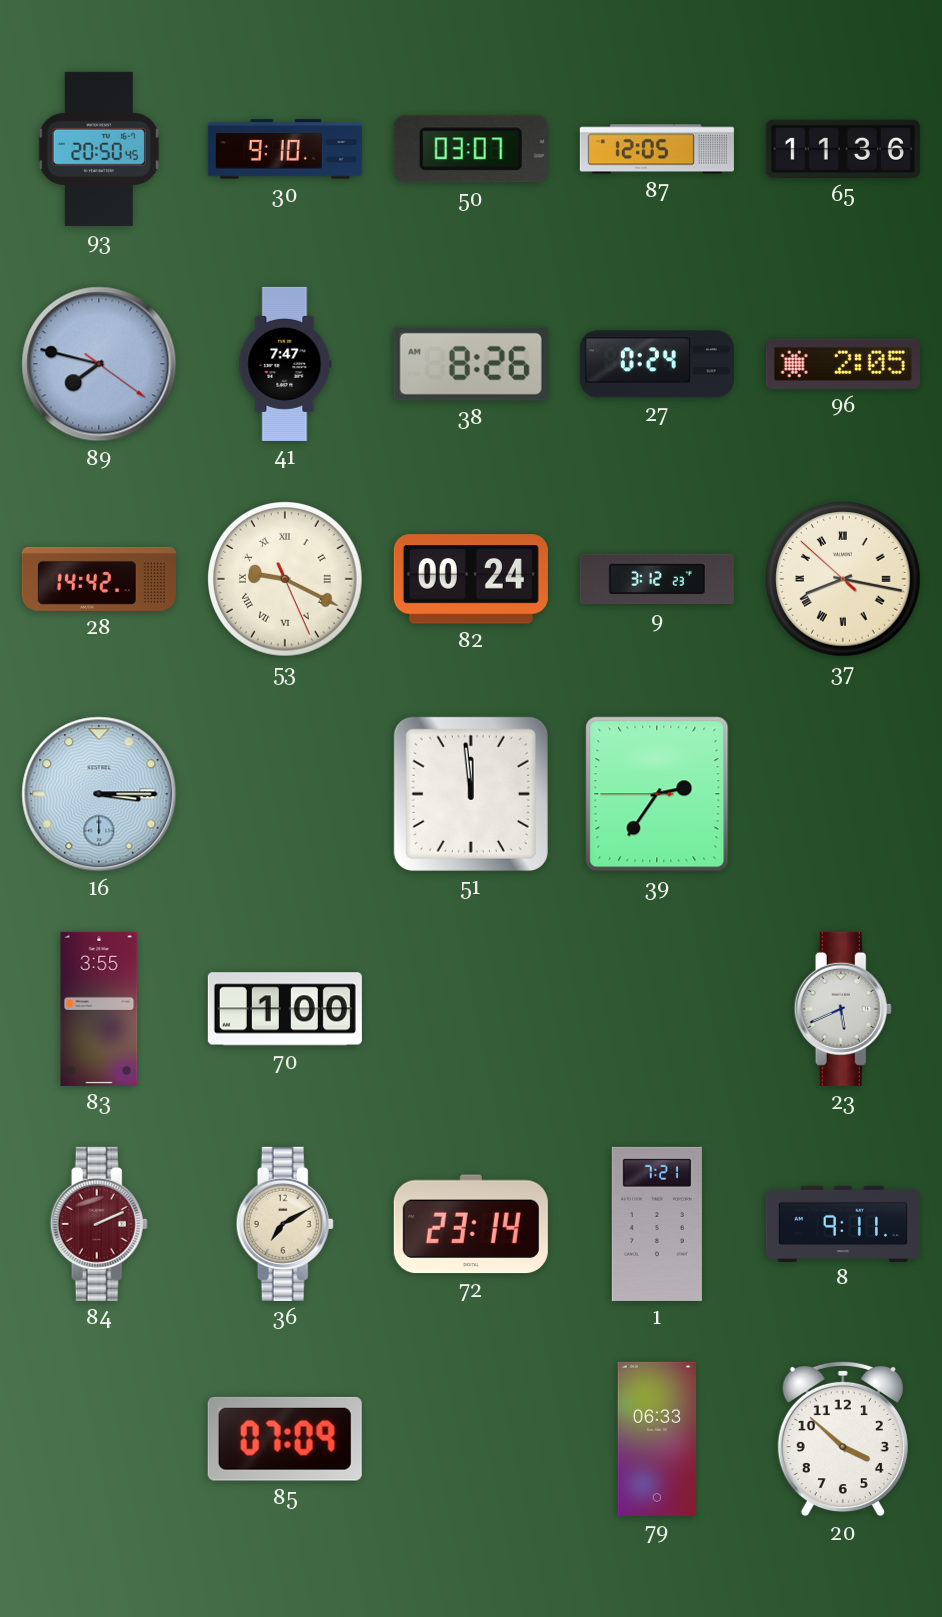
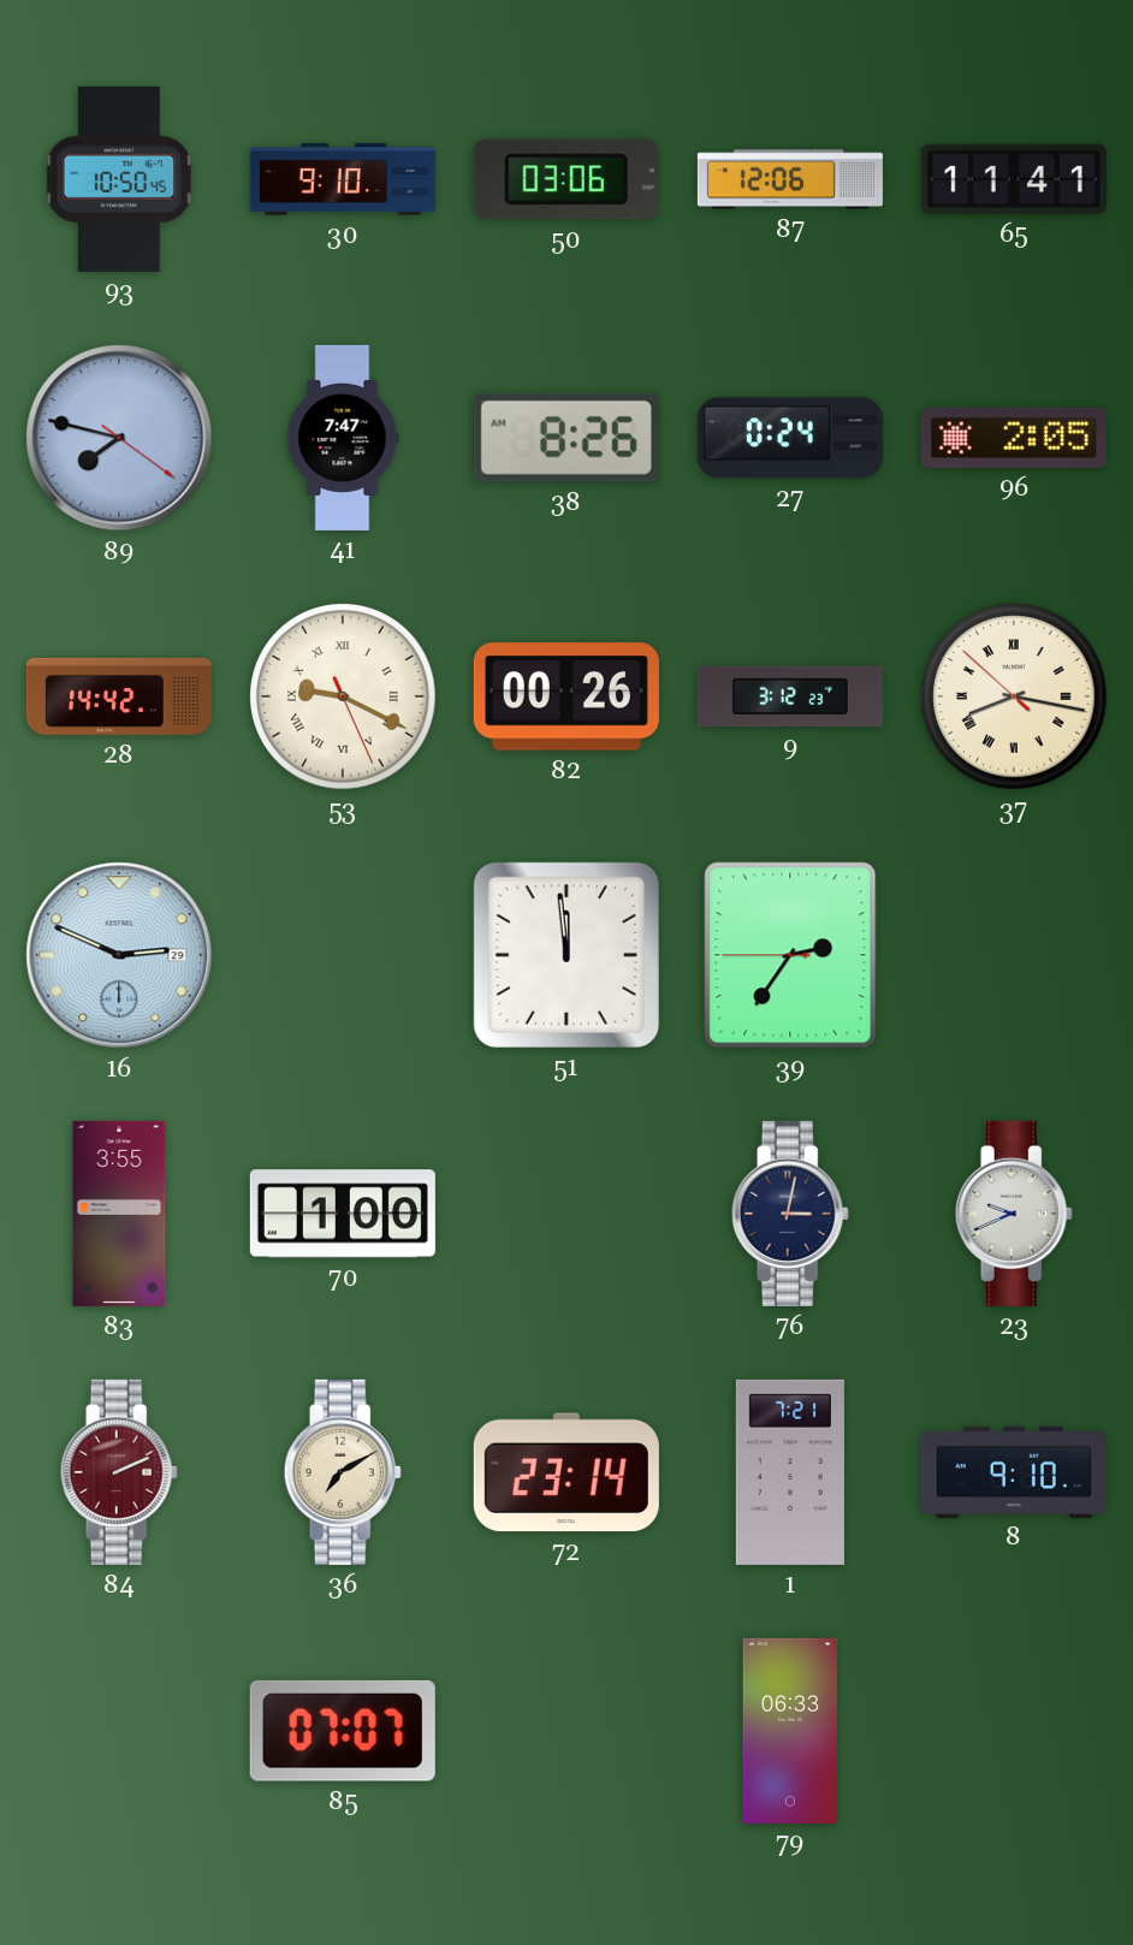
93: 20:50 -> 10:50
50: 03:07 -> 03:06
87: 12:05 -> 12:06
65: 11:36 -> 11:41
82: 00:24 -> 00:26
16: 3:15 -> 2:49
76: none -> 3:02
23: 5:41 -> 9:41
8: 9:11 -> 9:10
85: 07:09 -> 07:07
20: 3:52 -> none
